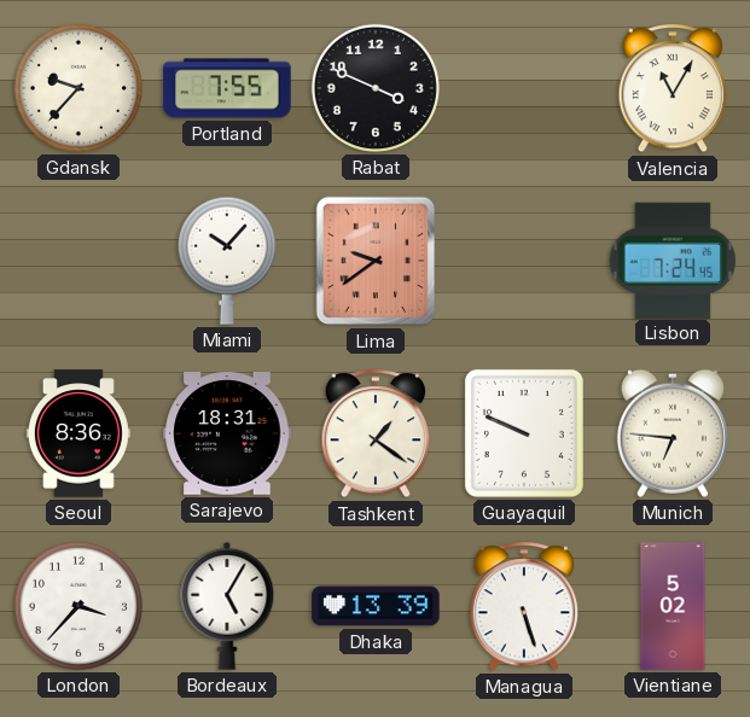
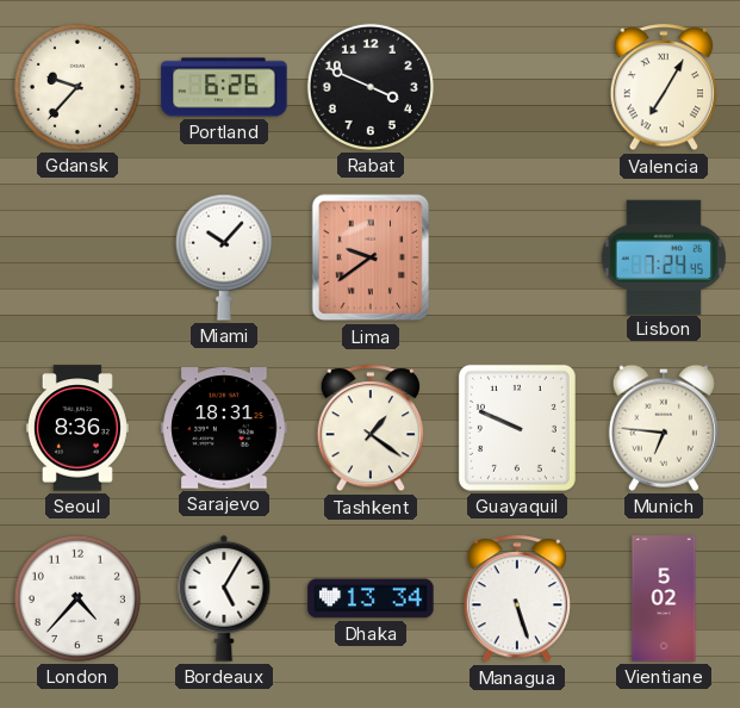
Portland: 7:55 -> 6:26
Valencia: 11:05 -> 7:05
London: 3:37 -> 4:37
Dhaka: 13:39 -> 13:34
